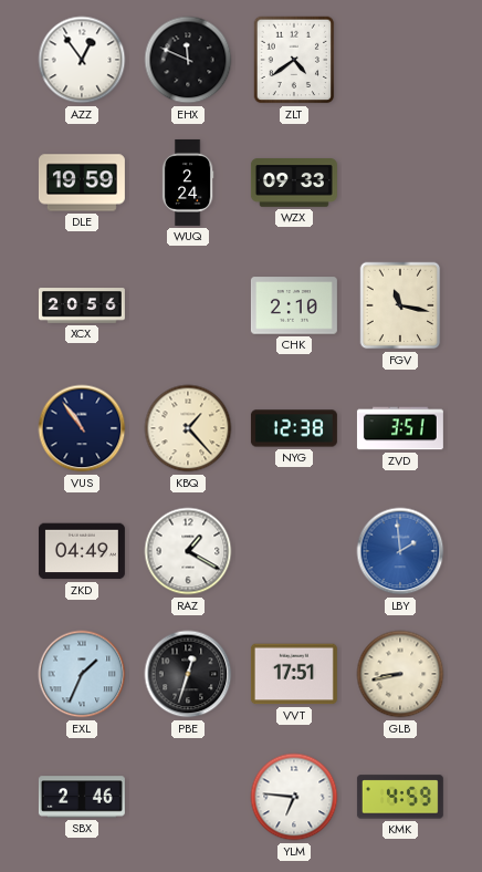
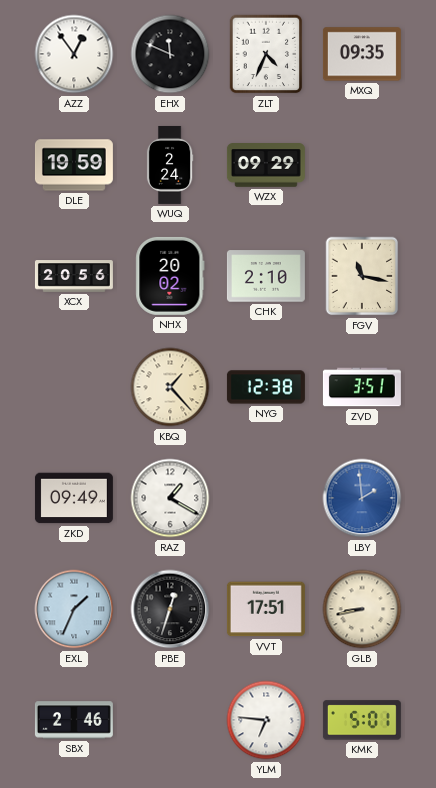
ZLT: 4:39 -> 4:34
MXQ: none -> 09:35
WZX: 09:33 -> 09:29
NHX: none -> 20:02
VUS: 10:54 -> none
ZKD: 04:49 -> 09:49
KMK: 4:59 -> 5:01
